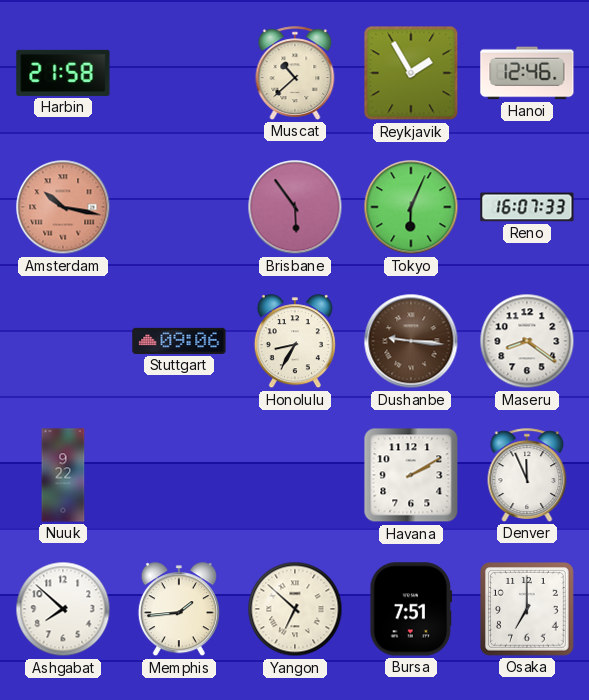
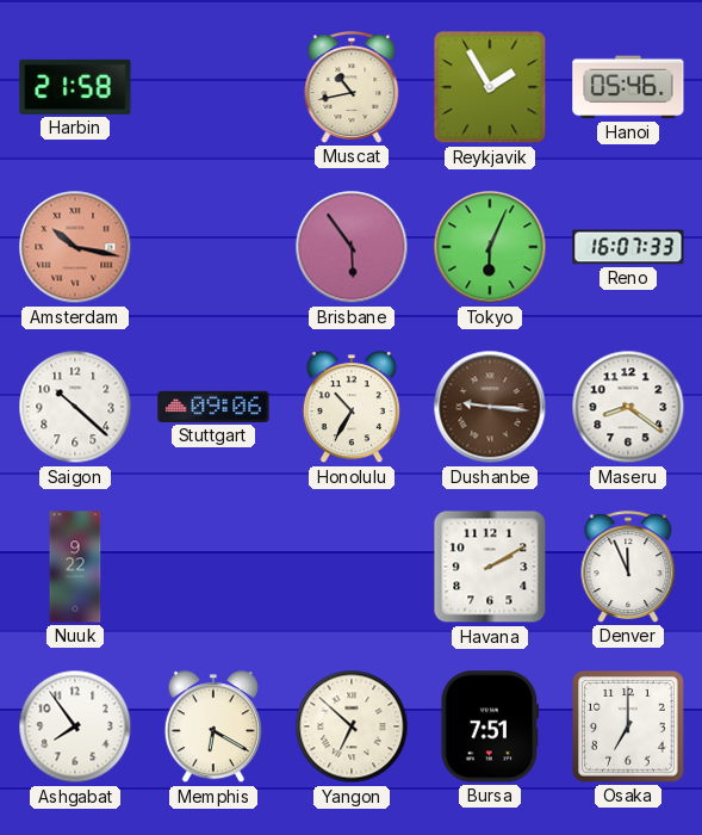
Muscat: 10:38 -> 10:43
Hanoi: 12:46 -> 05:46
Saigon: none -> 10:22
Honolulu: 8:35 -> 10:35
Ashgabat: 7:52 -> 7:54
Memphis: 1:44 -> 6:20
